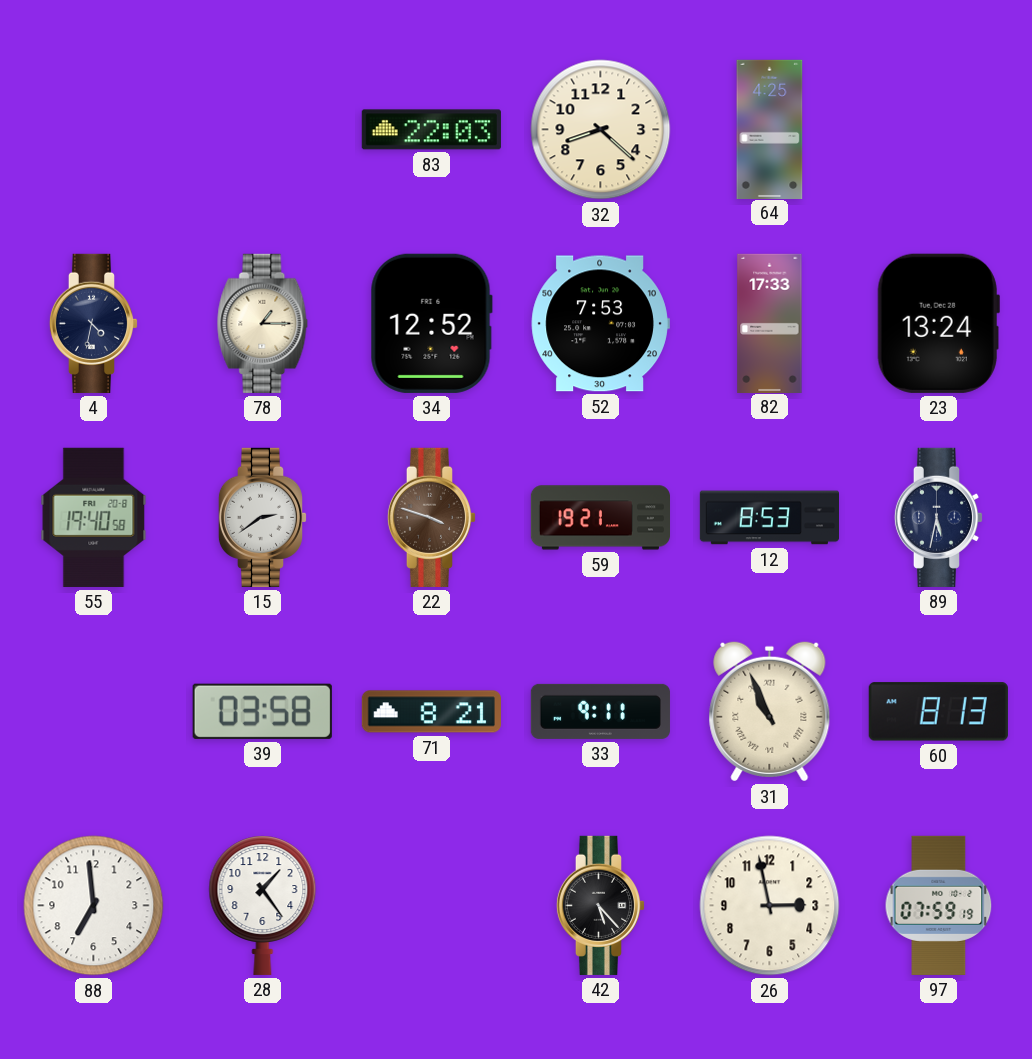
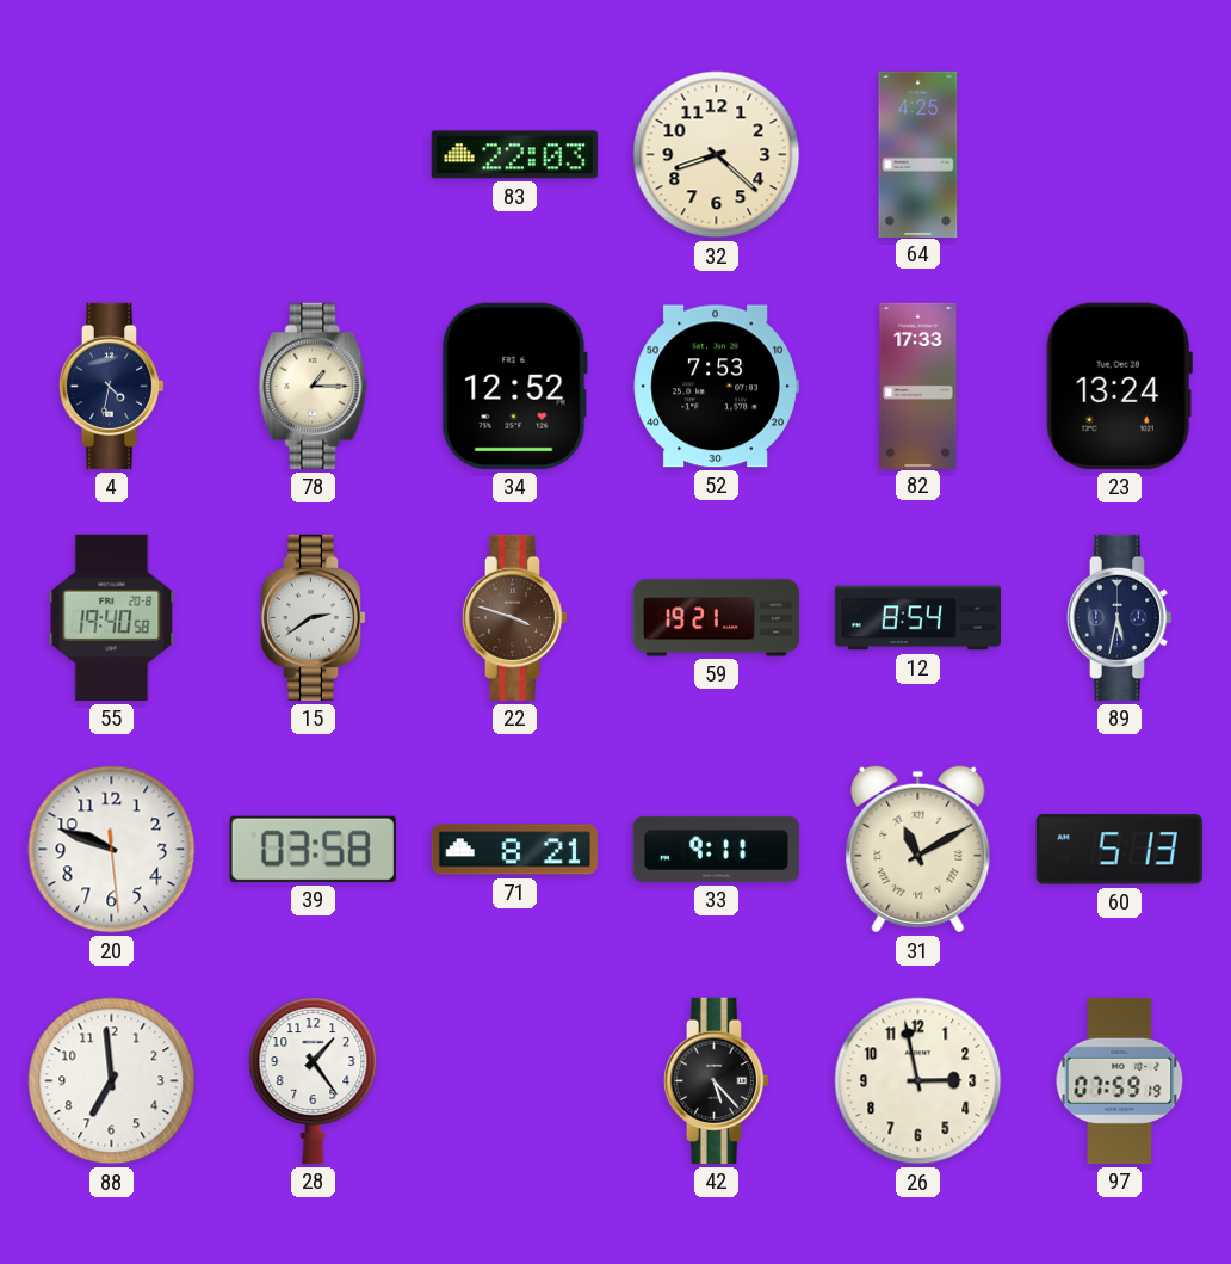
12: 8:53 -> 8:54
20: none -> 9:48
31: 10:56 -> 11:10
60: 8:13 -> 5:13
